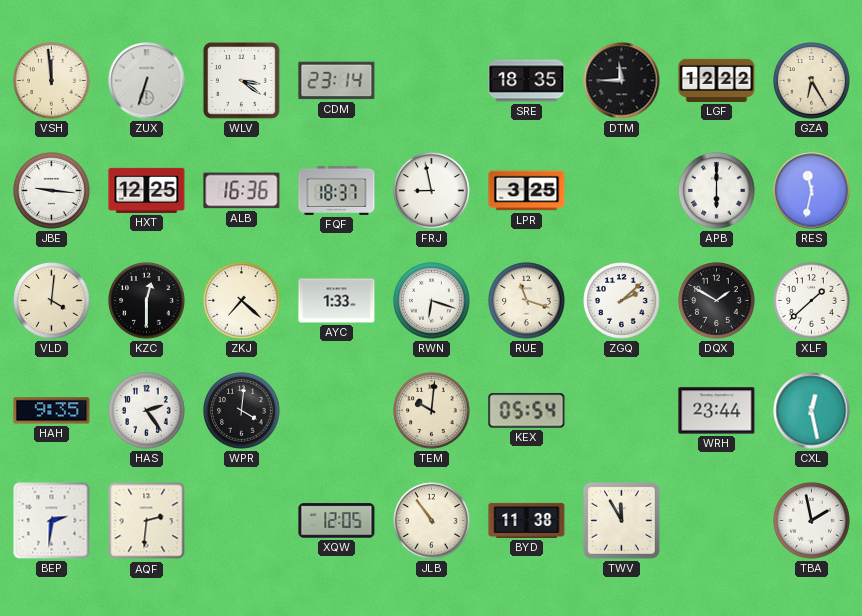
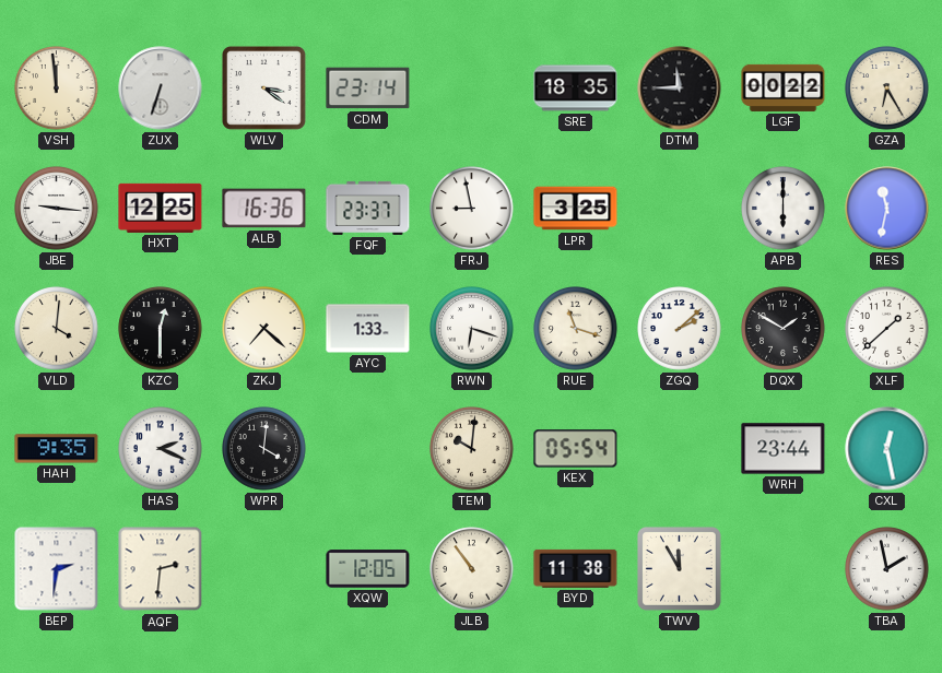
LGF: 12:22 -> 00:22
FQF: 18:37 -> 23:37
HAS: 2:24 -> 2:19
